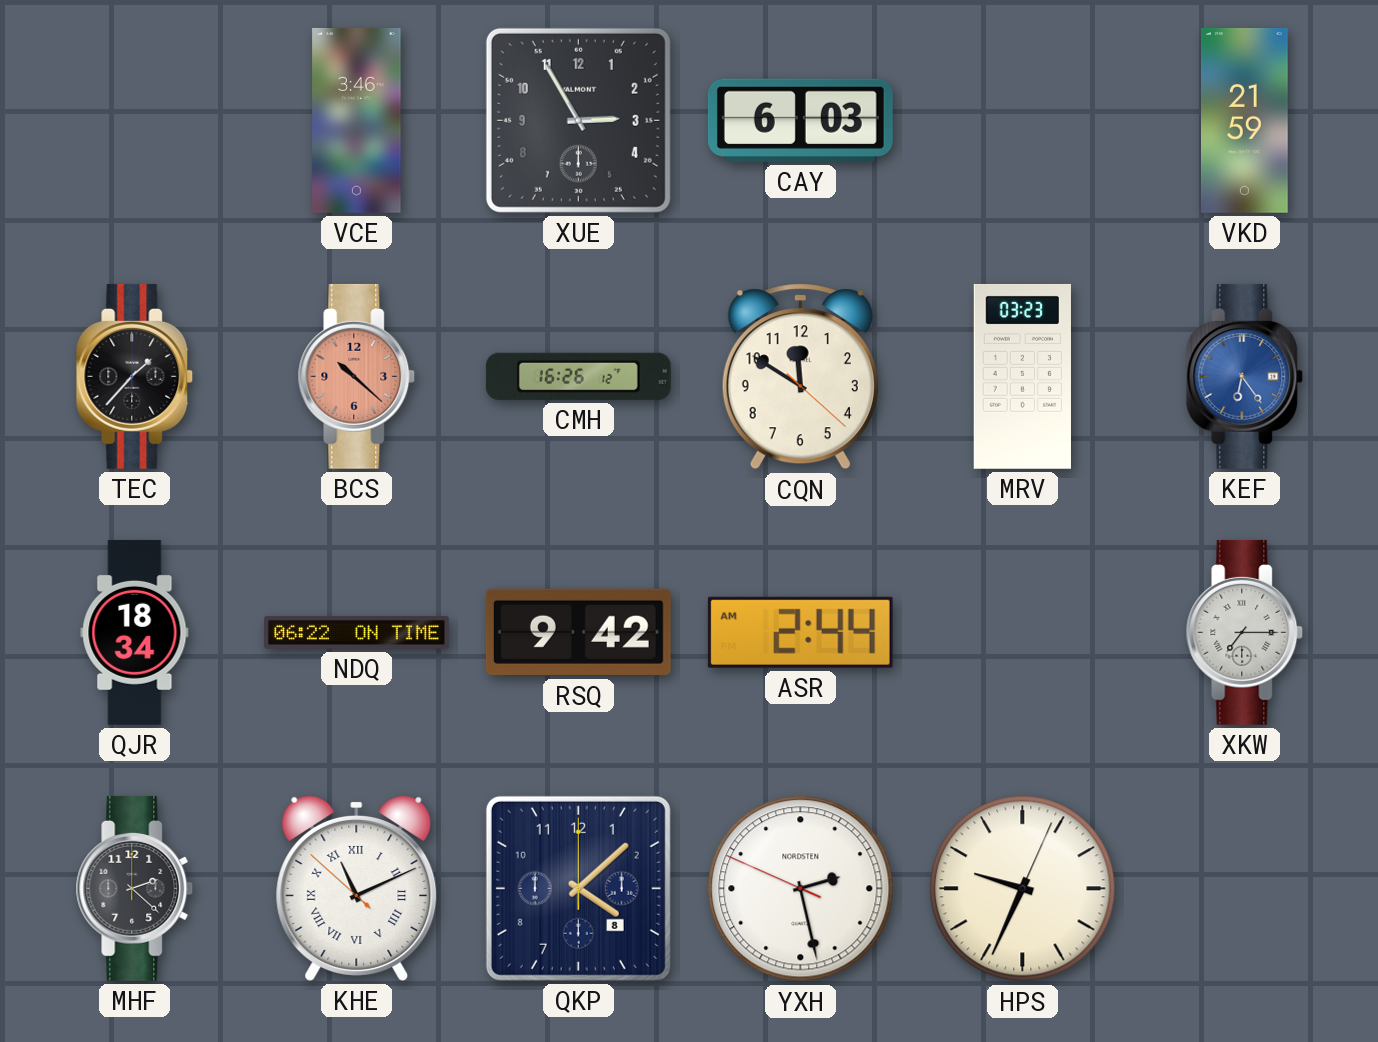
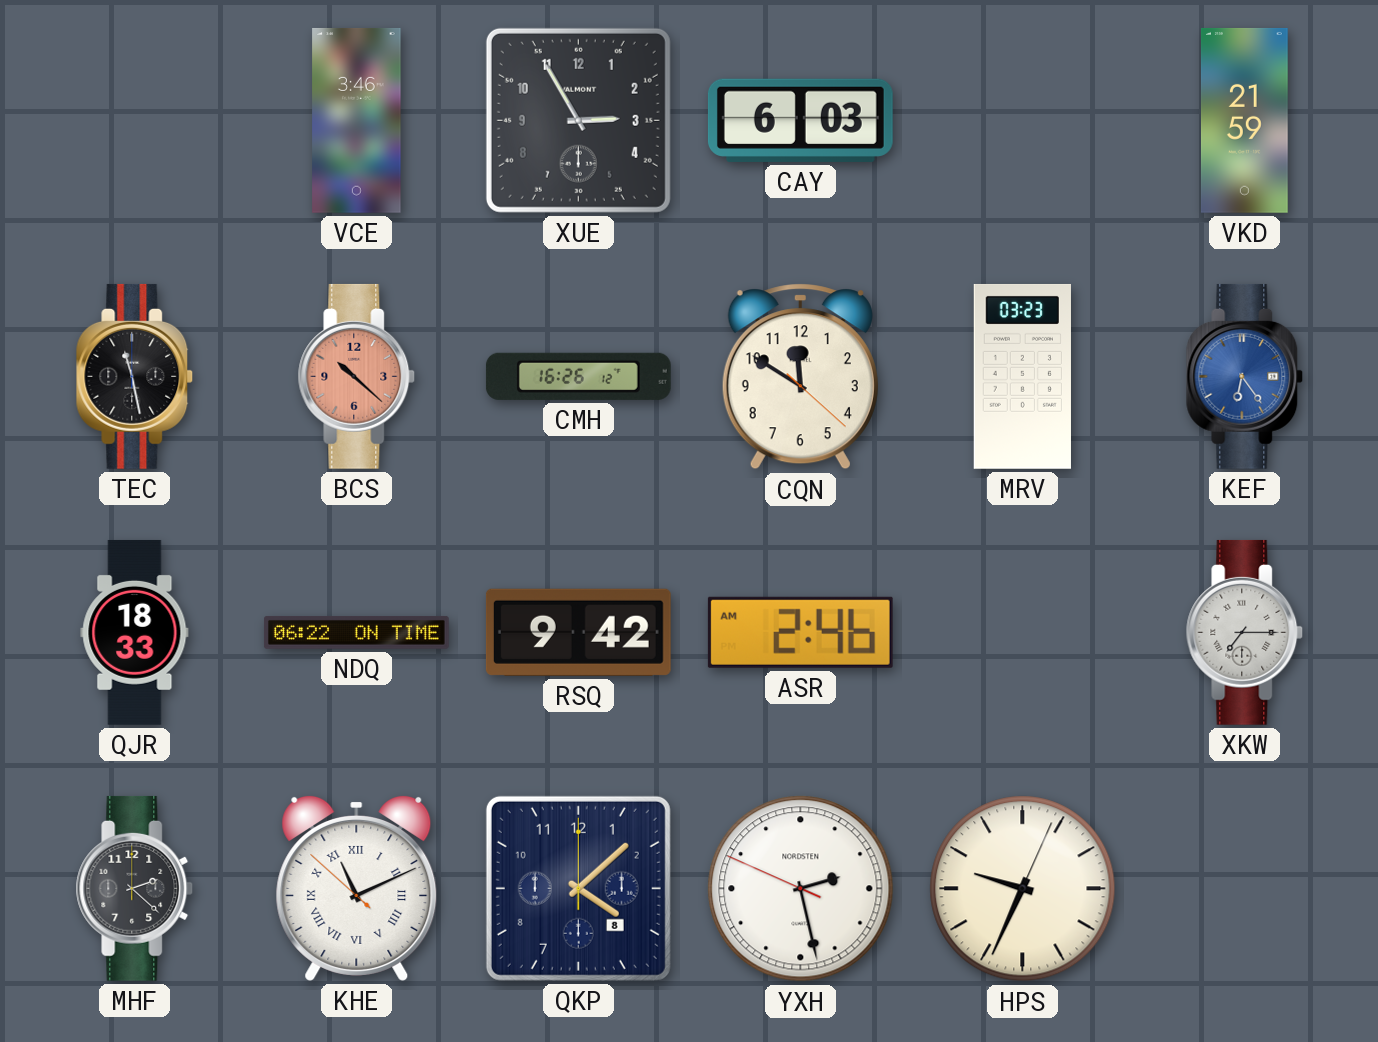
TEC: 1:37 -> 11:28
QJR: 18:34 -> 18:33
ASR: 2:44 -> 2:46
